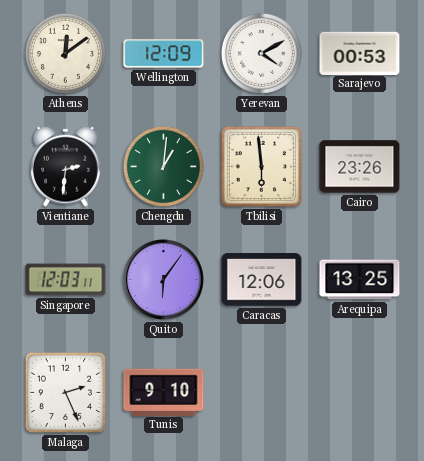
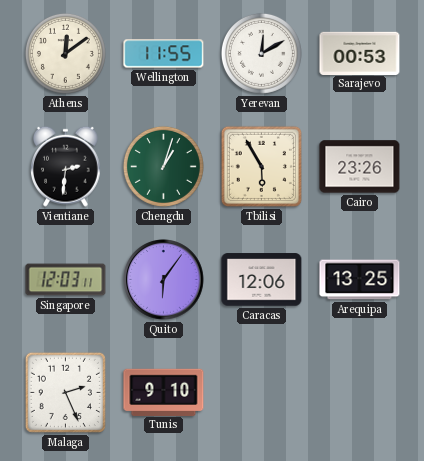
Wellington: 12:09 -> 11:55
Yerevan: 4:10 -> 12:10
Chengdu: 1:01 -> 1:03
Tbilisi: 5:59 -> 5:55
